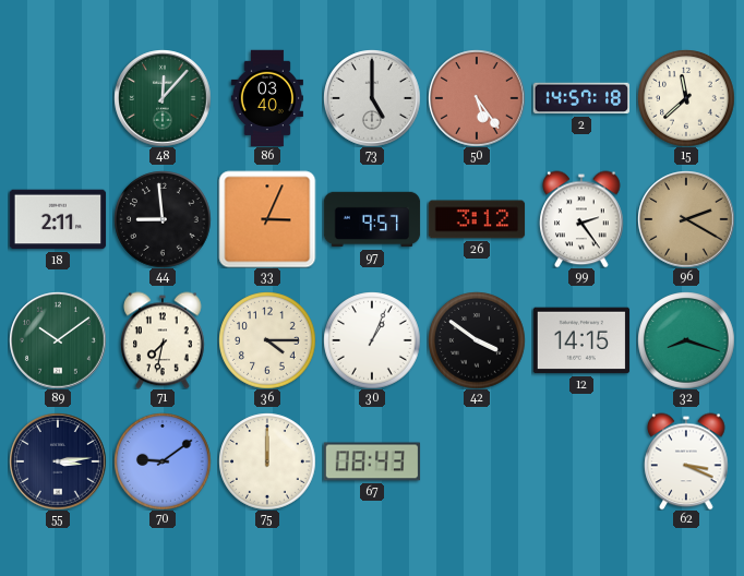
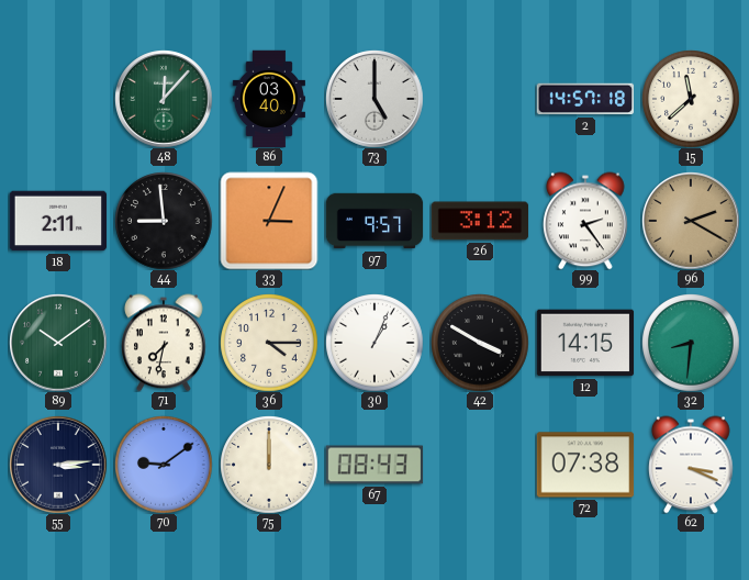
50: 5:24 -> none
42: 3:51 -> 3:50
32: 8:18 -> 8:31
72: none -> 07:38
